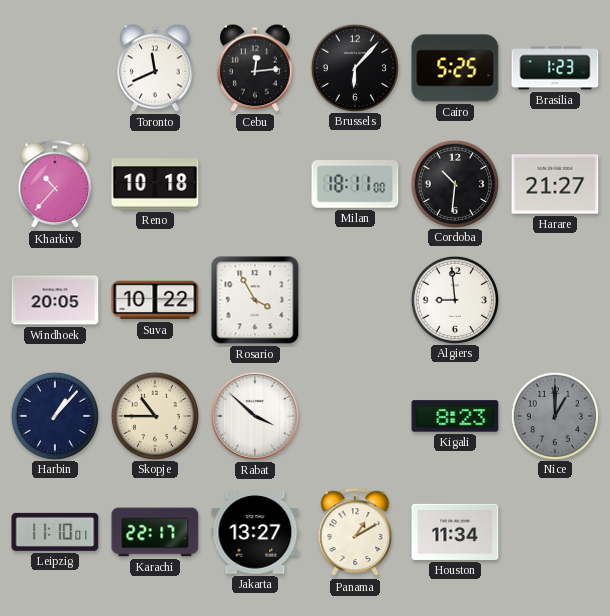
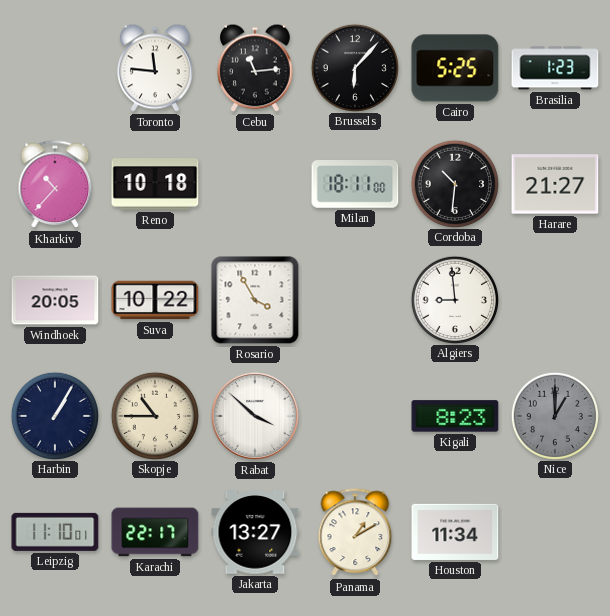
Toronto: 11:41 -> 11:46
Cebu: 12:14 -> 11:14
Harbin: 1:07 -> 1:05
